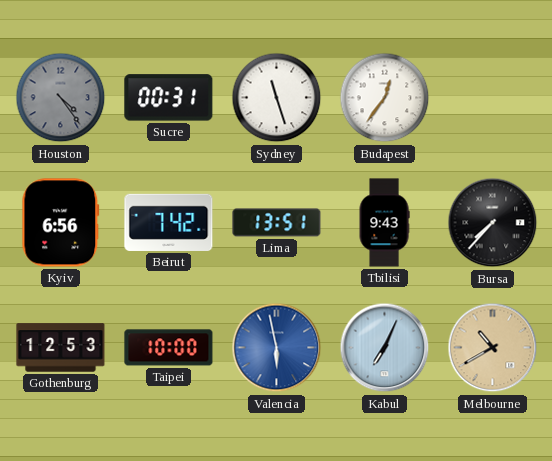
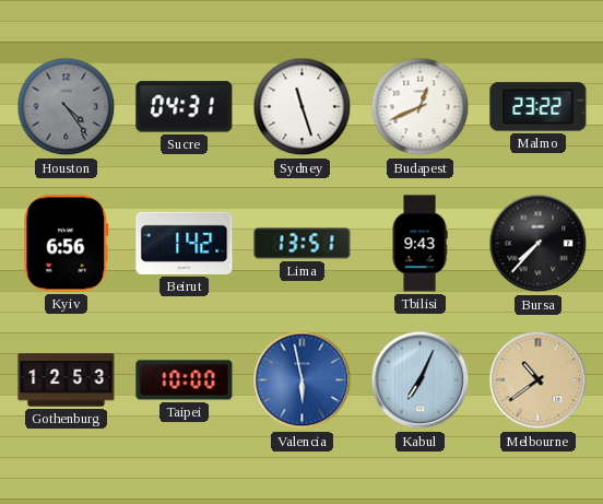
Sucre: 00:31 -> 04:31
Budapest: 12:36 -> 12:41
Malmo: none -> 23:22
Beirut: 7:42 -> 1:42
Melbourne: 10:40 -> 10:39
